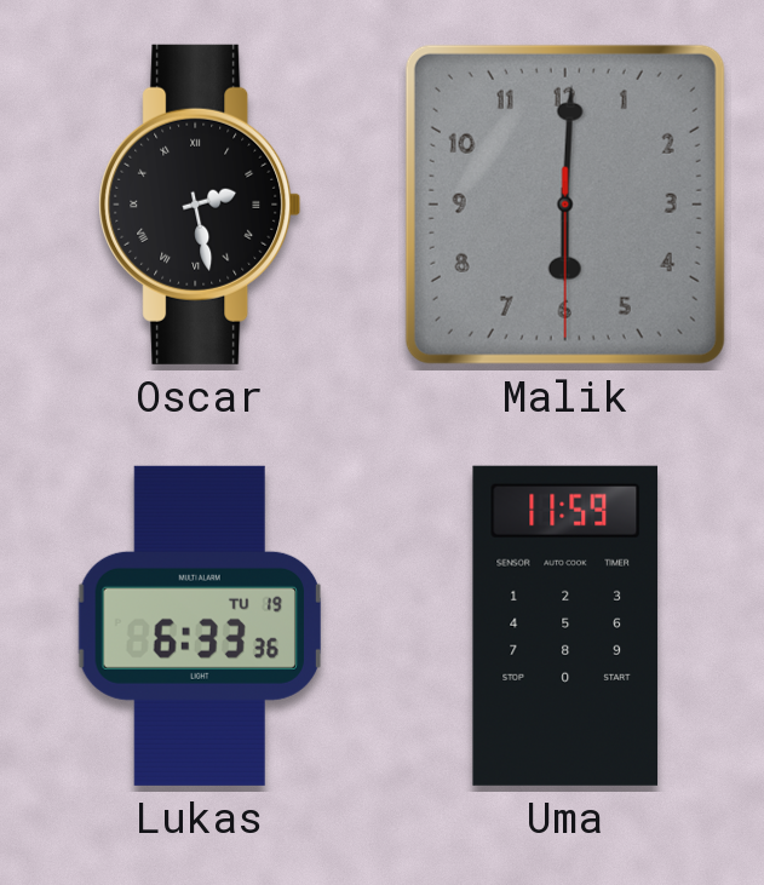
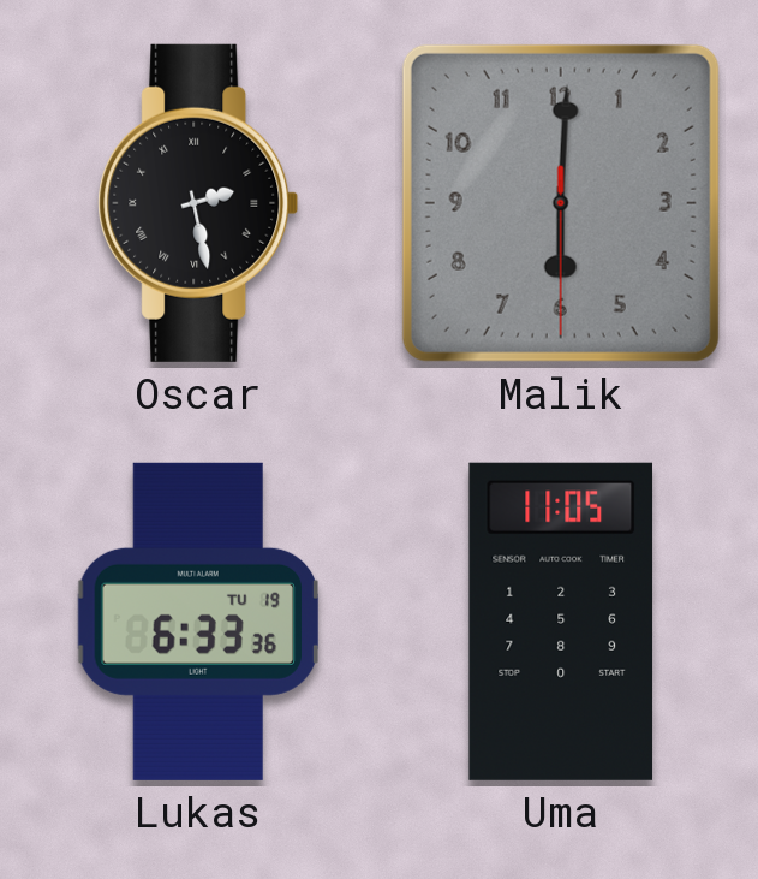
Uma: 11:59 -> 11:05
